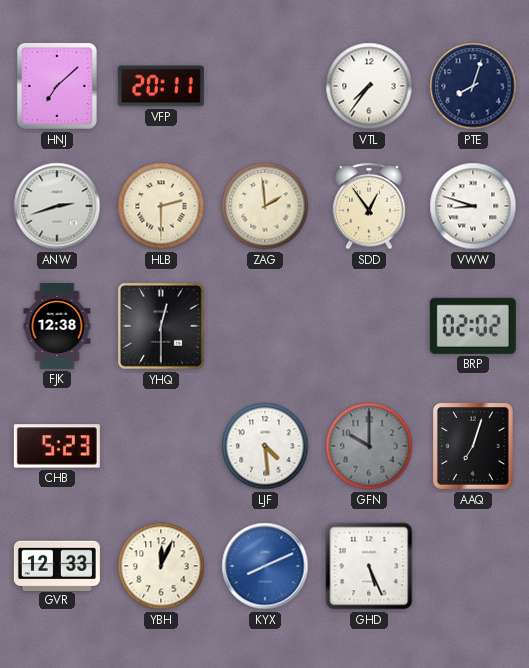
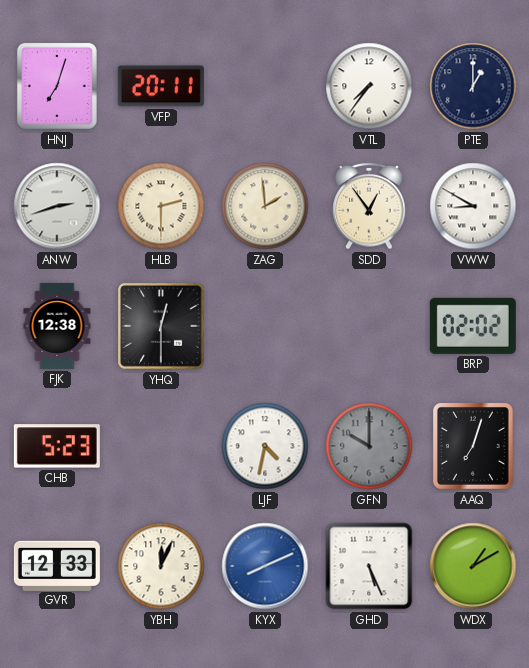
HNJ: 7:08 -> 7:03
PTE: 8:03 -> 1:00
VWW: 8:48 -> 8:50
LJF: 4:29 -> 4:32
WDX: none -> 1:10
